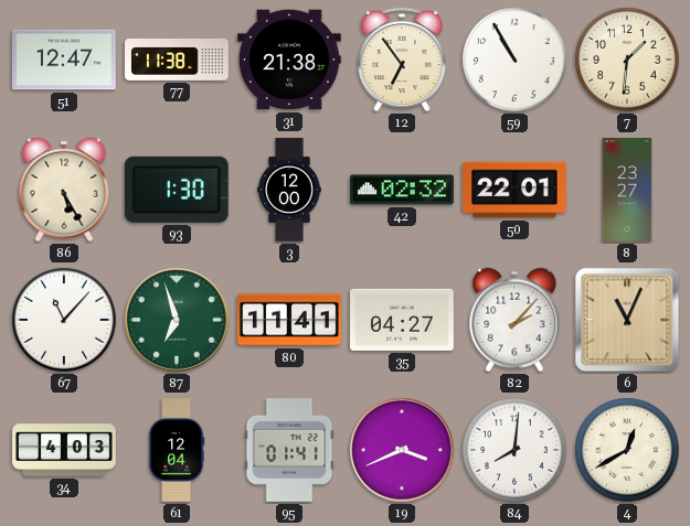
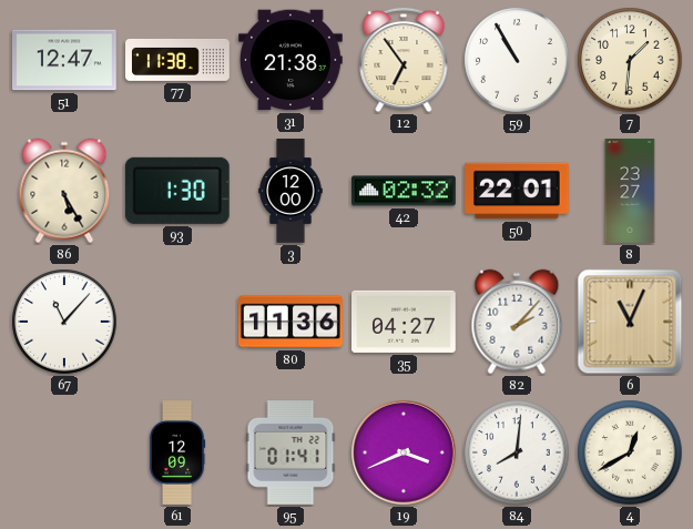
87: 6:57 -> none
80: 11:41 -> 11:36
34: 4:03 -> none
61: 12:04 -> 12:09
